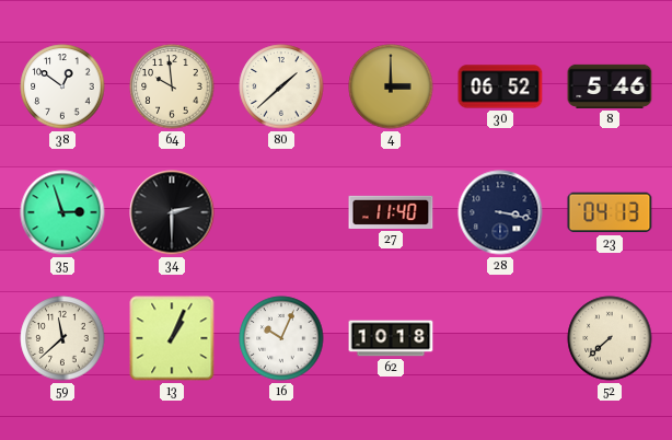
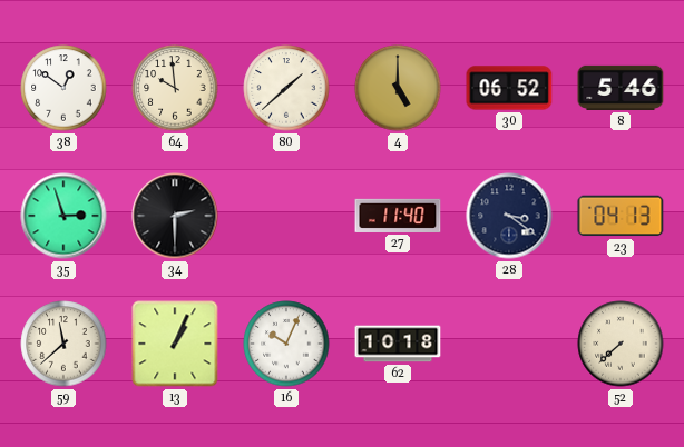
4: 3:00 -> 5:00
28: 3:17 -> 3:21
